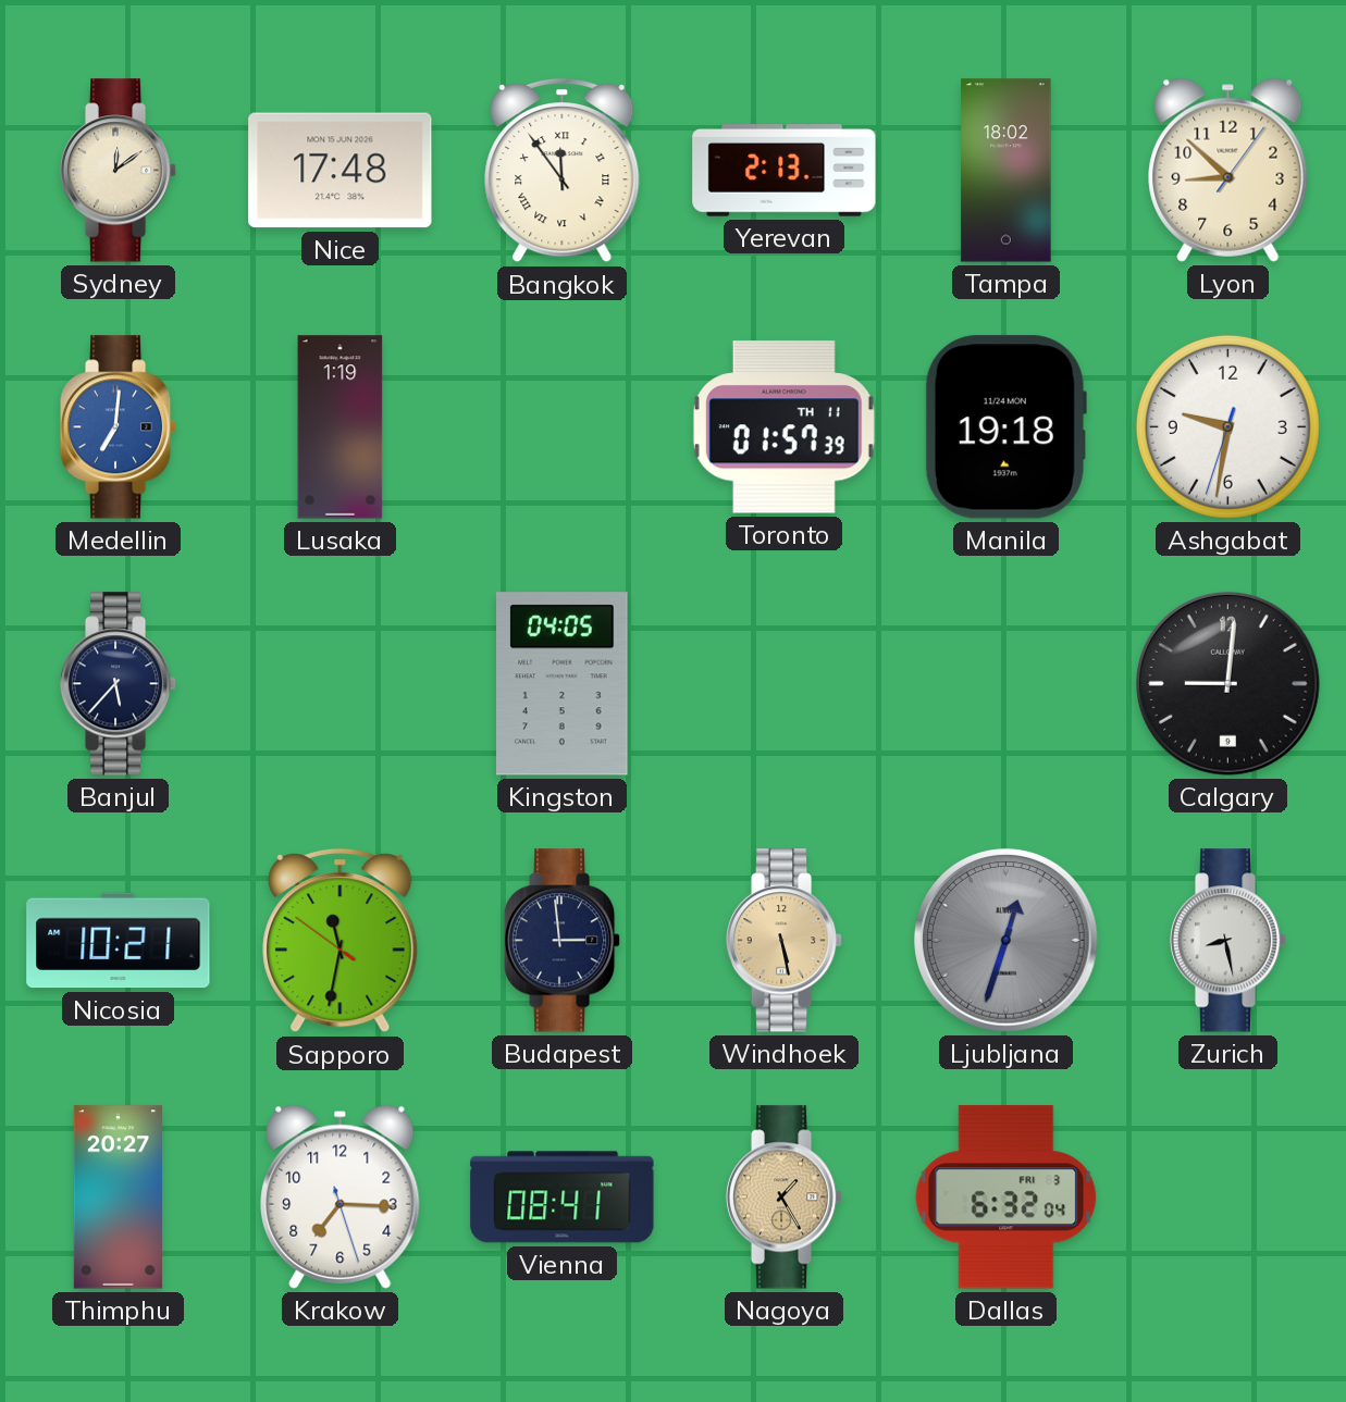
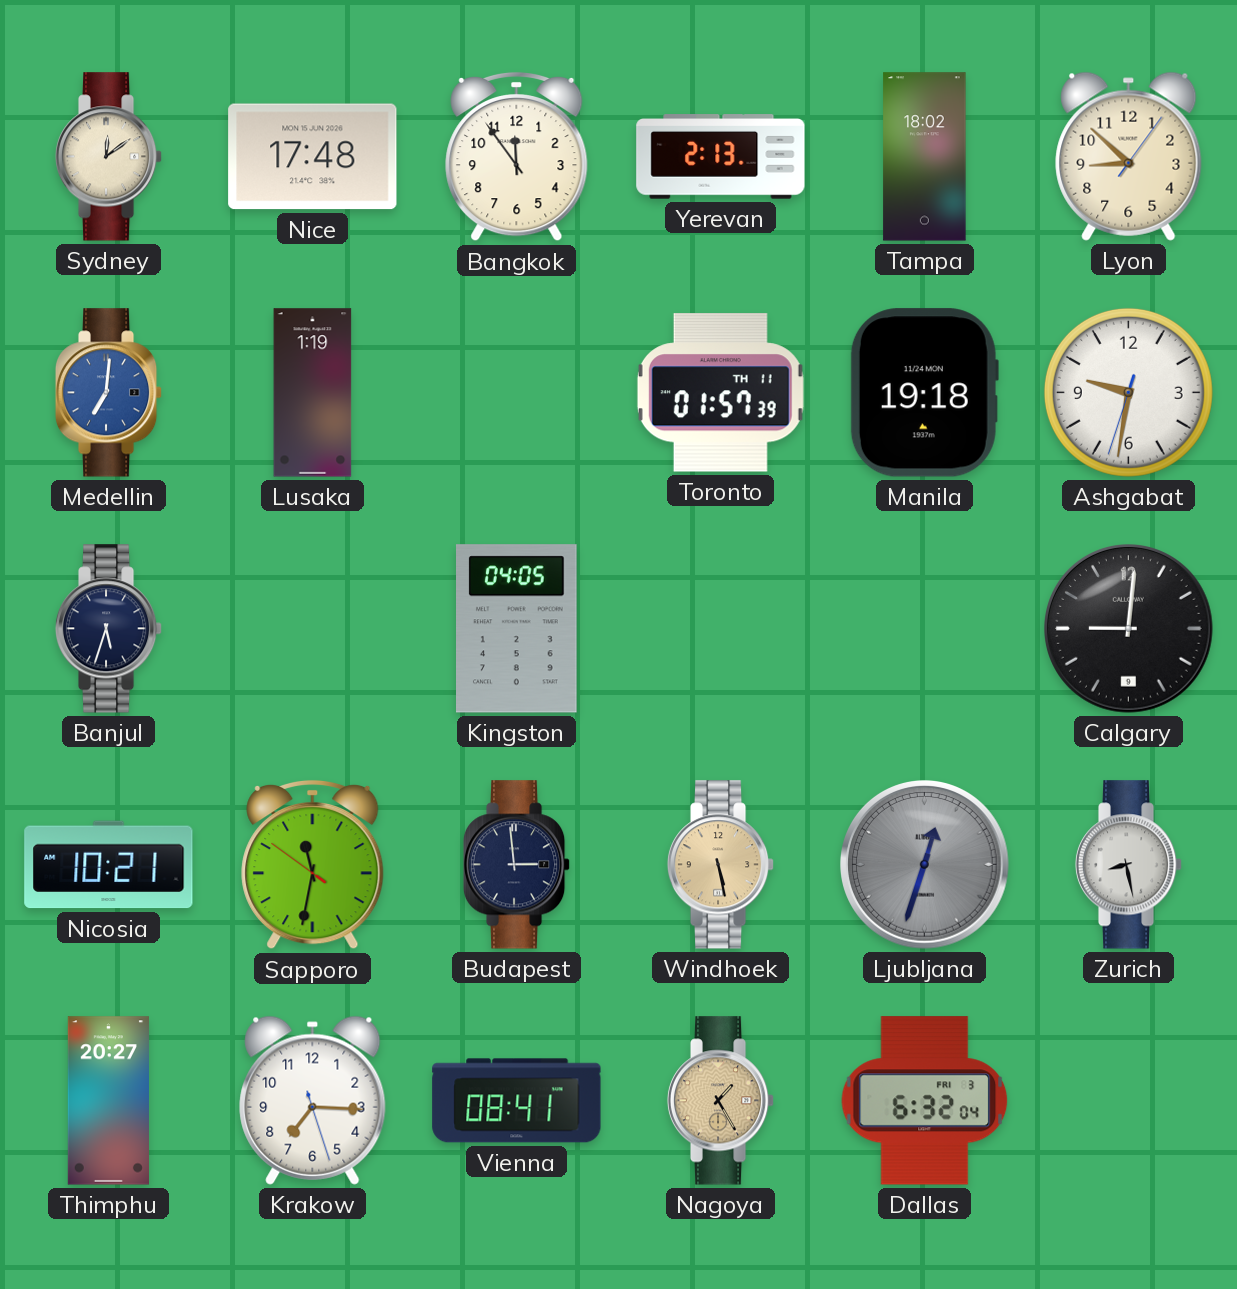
Bangkok numerals: Roman -> Arabic
Banjul: 5:37 -> 5:33
